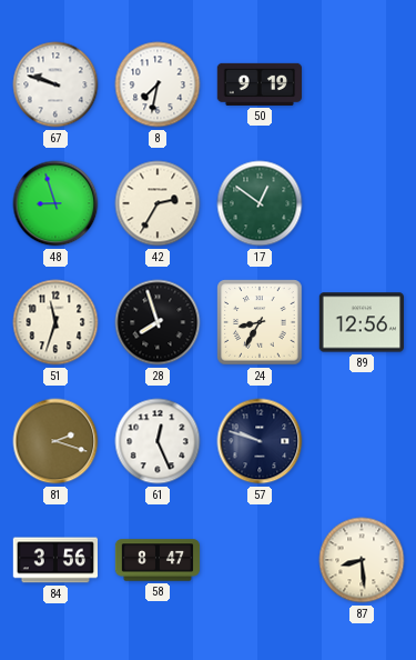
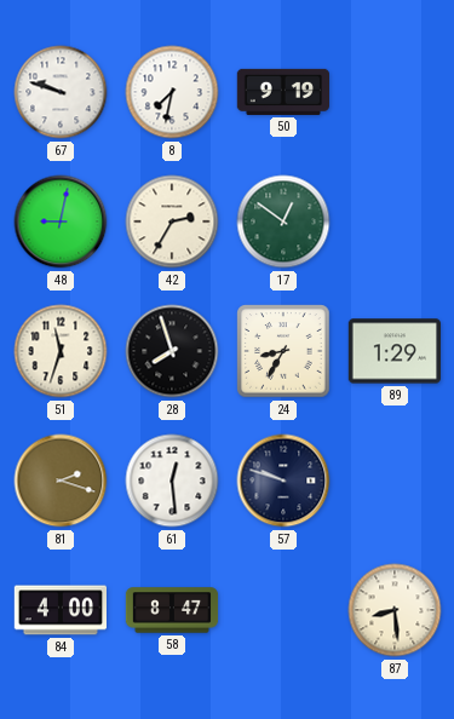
48: 8:57 -> 9:02
89: 12:56 -> 1:29
61: 12:26 -> 12:29
84: 3:56 -> 4:00
